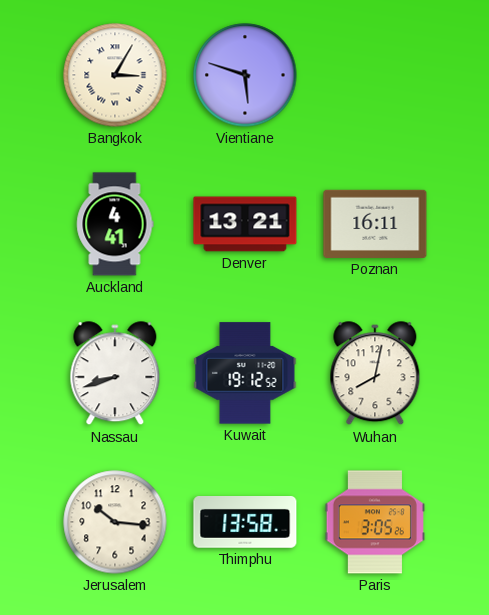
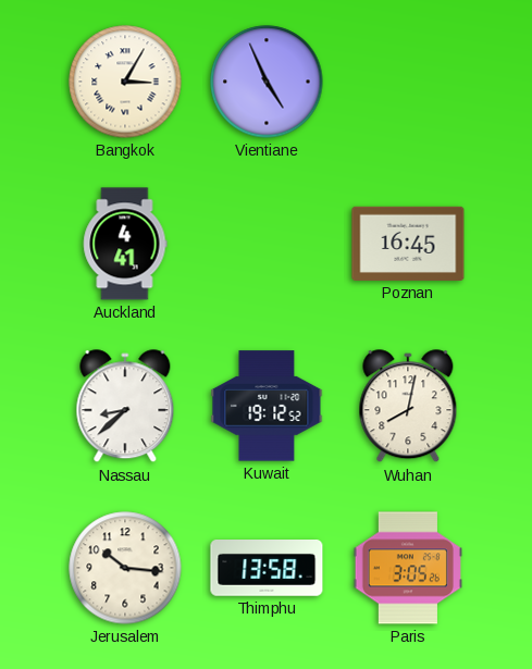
Vientiane: 5:48 -> 4:56
Denver: 13:21 -> none
Poznan: 16:11 -> 16:45
Nassau: 8:42 -> 8:38
